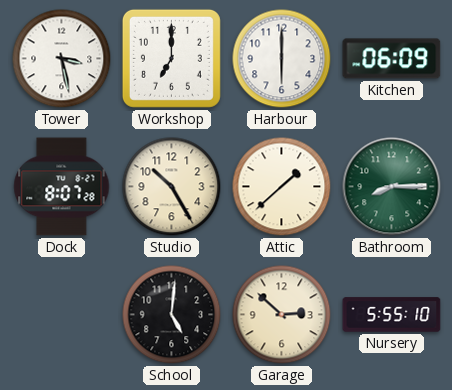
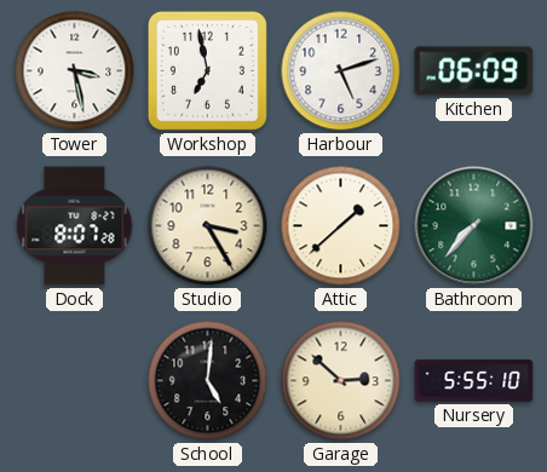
Workshop: 7:00 -> 6:58
Harbour: 6:00 -> 5:12
Studio: 10:25 -> 3:25
Bathroom: 8:15 -> 7:37
